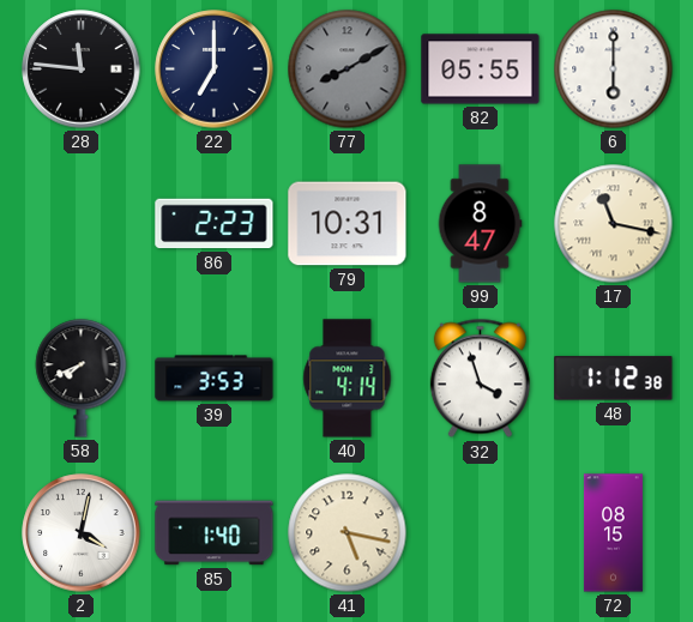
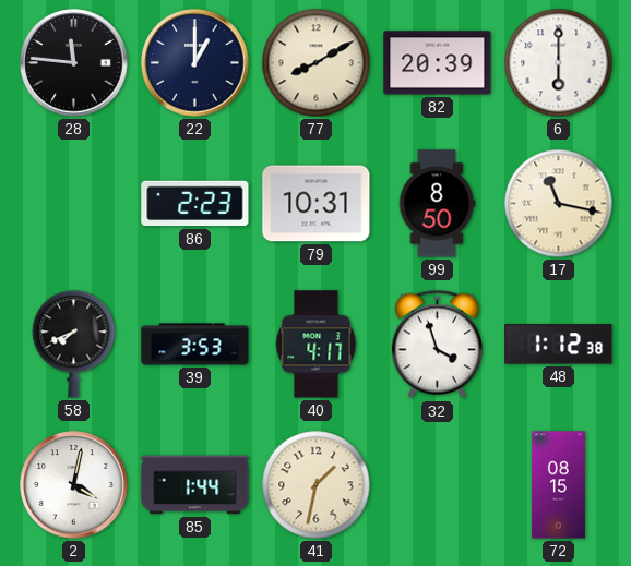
22: 7:00 -> 1:00
77 dial: grey -> cream
82: 05:55 -> 20:39
99: 8:47 -> 8:50
40: 4:14 -> 4:17
85: 1:40 -> 1:44
41: 5:17 -> 1:32
